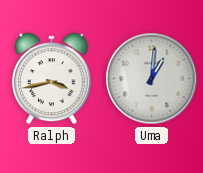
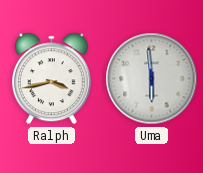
Uma: 1:01 -> 5:59
